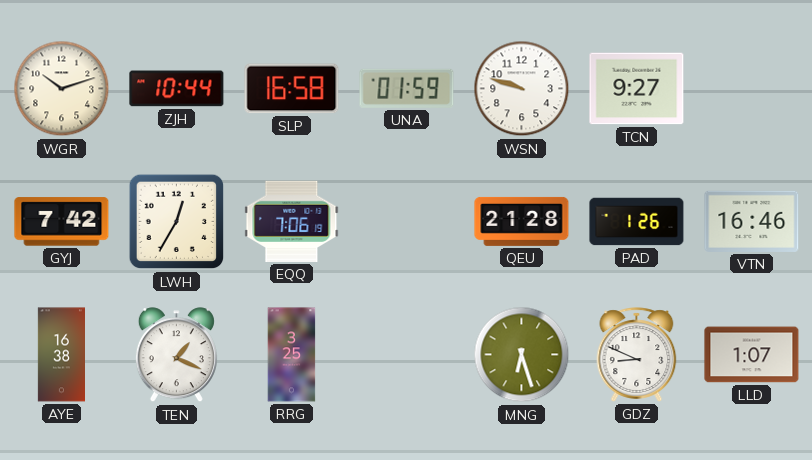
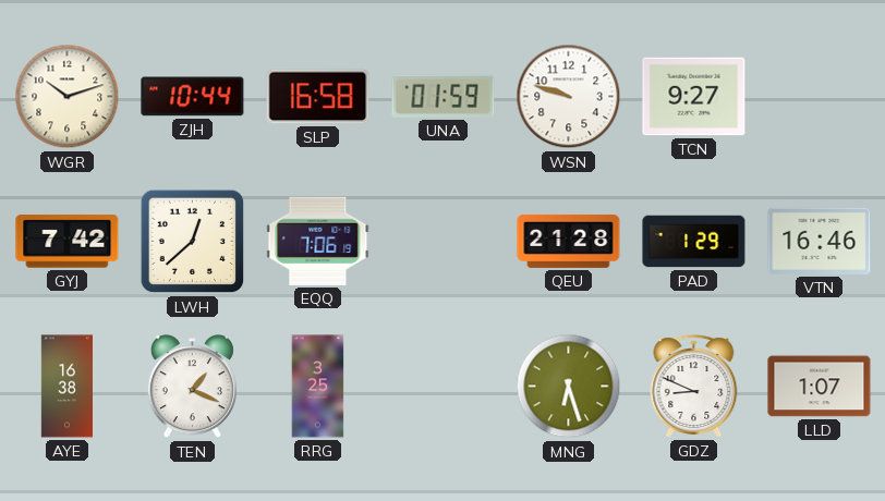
LWH: 12:35 -> 12:38
PAD: 1:26 -> 1:29
